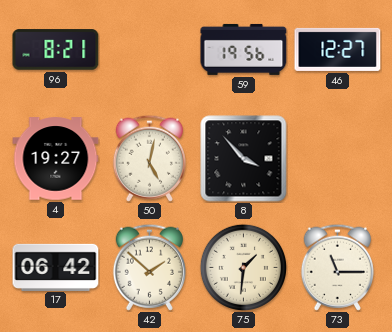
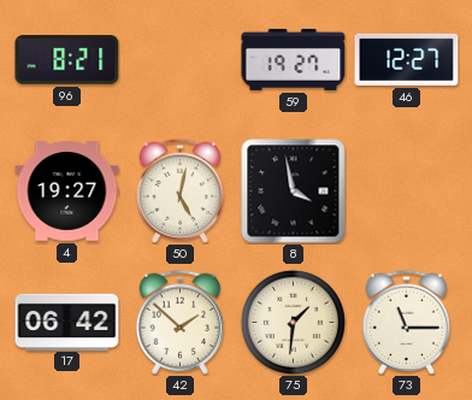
59: 19:56 -> 19:27
8: 3:53 -> 3:58
